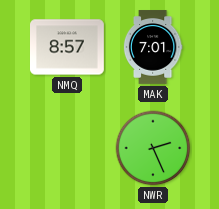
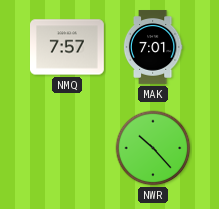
NMQ: 8:57 -> 7:57
NWR: 2:26 -> 10:23
